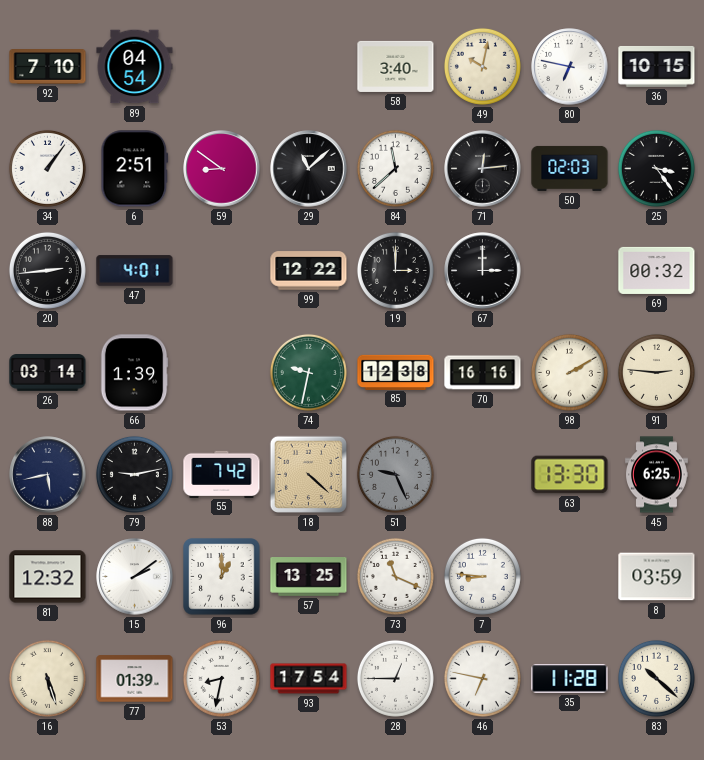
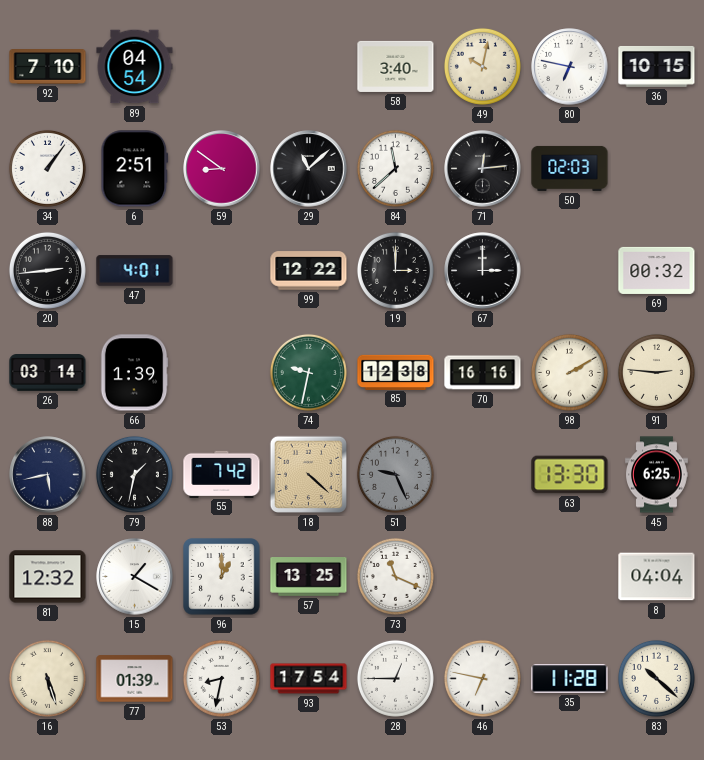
25: 3:24 -> none
79: 9:13 -> 1:32
15: 2:09 -> 1:20
7: 8:46 -> none
8: 03:59 -> 04:04
